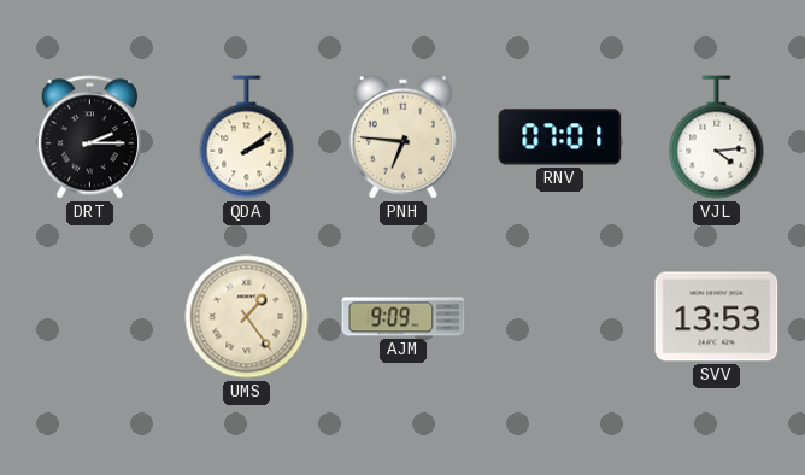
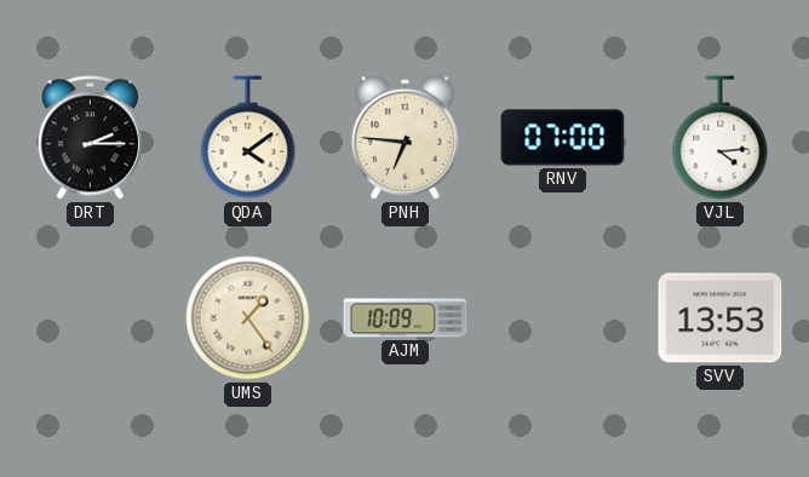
QDA: 2:09 -> 4:09
RNV: 07:01 -> 07:00
AJM: 9:09 -> 10:09
